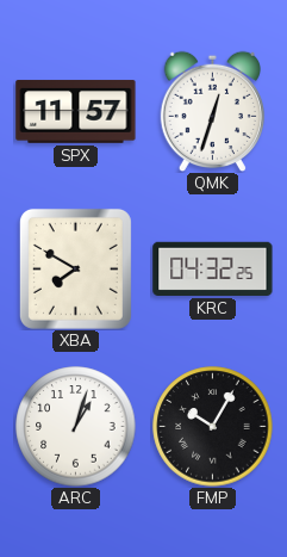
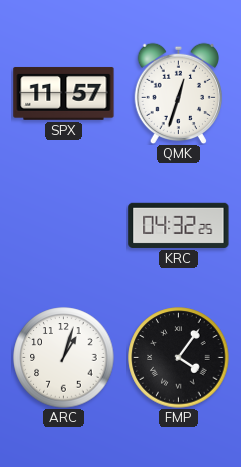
XBA: 7:50 -> none
FMP: 10:05 -> 4:06
